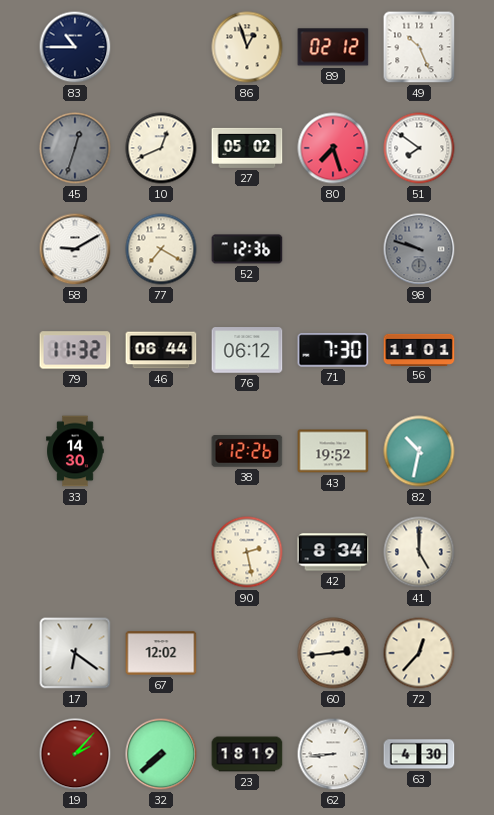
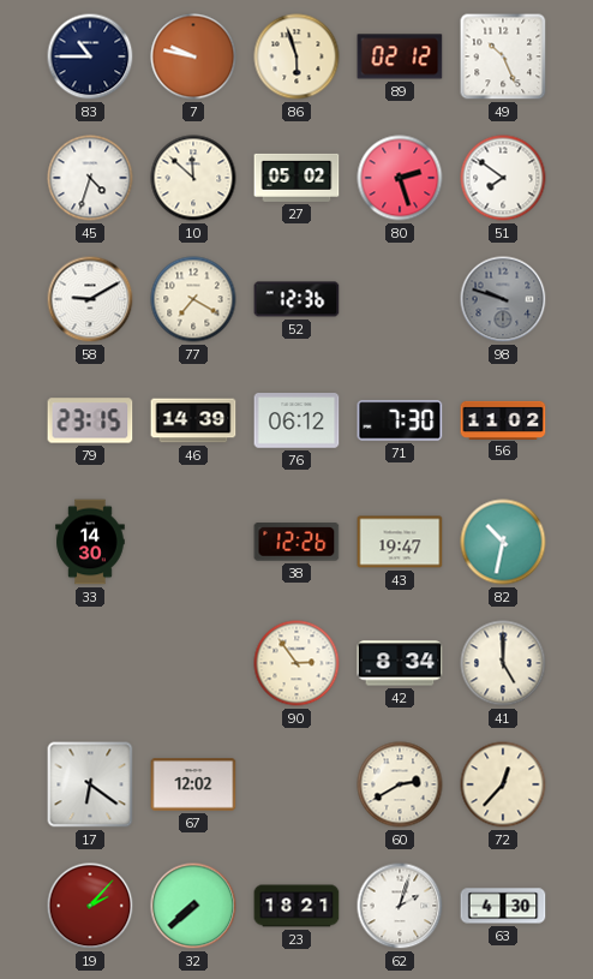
7: none -> 9:47
86: 12:57 -> 5:57
45: 12:33 -> 4:33
45 dial: grey -> white
10: 12:41 -> 11:52
80: 7:27 -> 2:27
79: 11:32 -> 23:15
46: 06:44 -> 14:39
56: 11:01 -> 11:02
43: 19:52 -> 19:47
90: 2:28 -> 2:54
60: 2:44 -> 2:40
23: 18:19 -> 18:21
62: 8:44 -> 2:03
